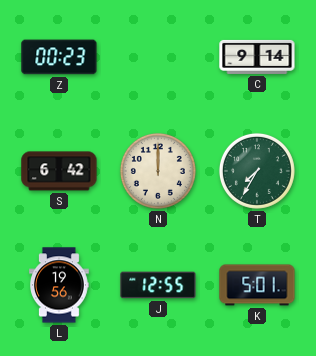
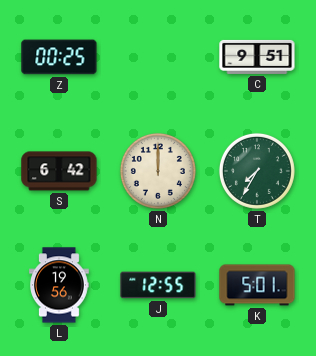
Z: 00:23 -> 00:25
C: 9:14 -> 9:51
